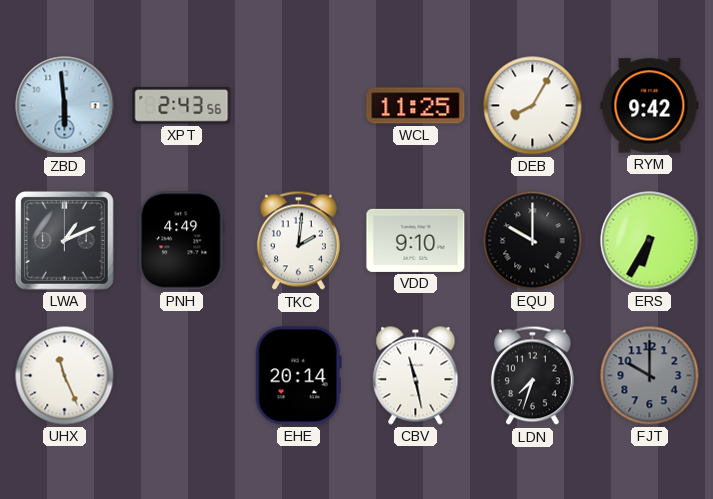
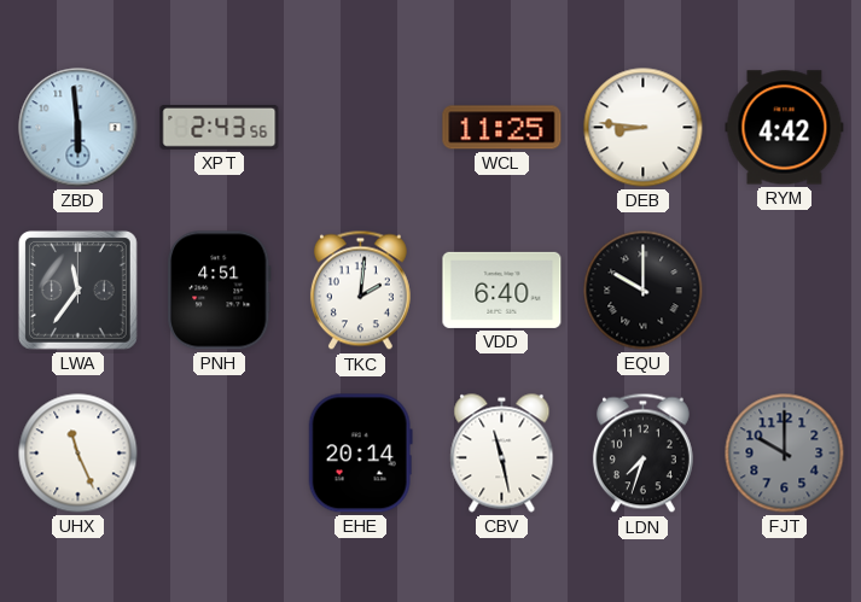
DEB: 8:05 -> 8:46
RYM: 9:42 -> 4:42
LWA: 1:11 -> 11:36
PNH: 4:49 -> 4:51
VDD: 9:10 -> 6:40
ERS: 6:35 -> none
